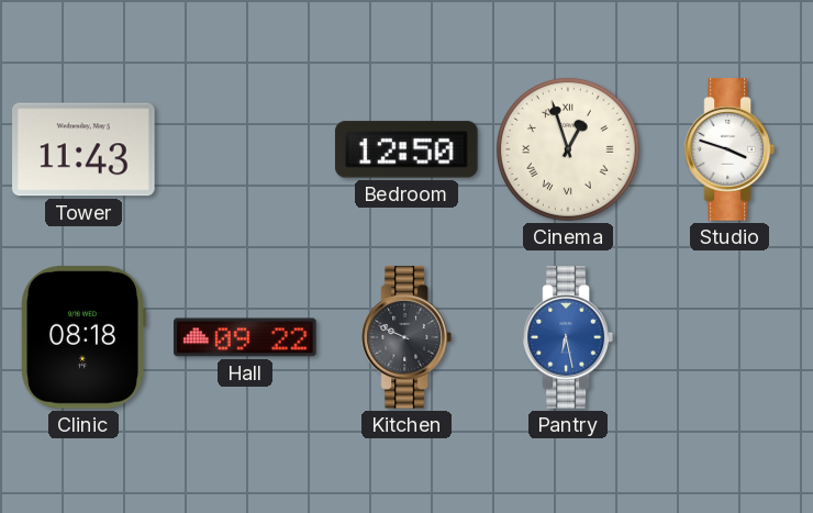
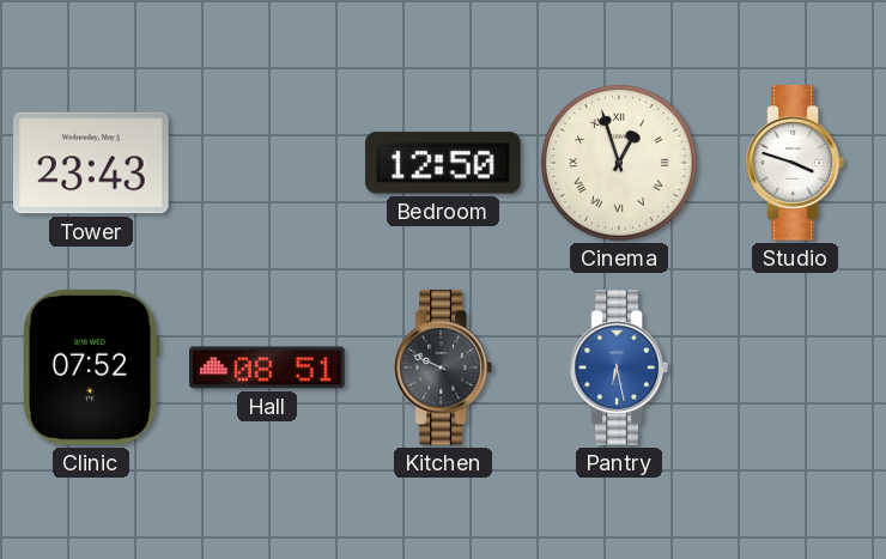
Tower: 11:43 -> 23:43
Clinic: 08:18 -> 07:52
Hall: 09:22 -> 08:51
